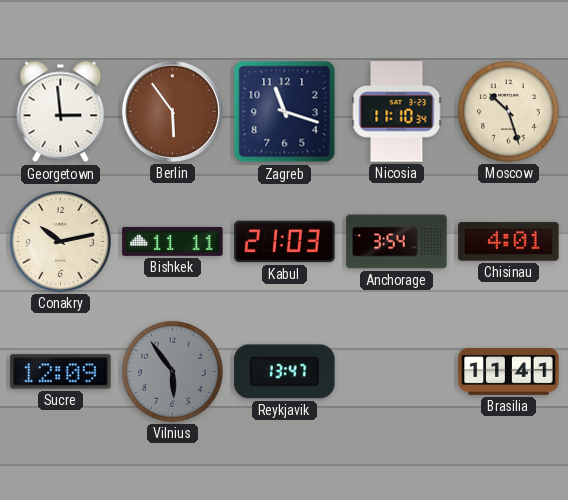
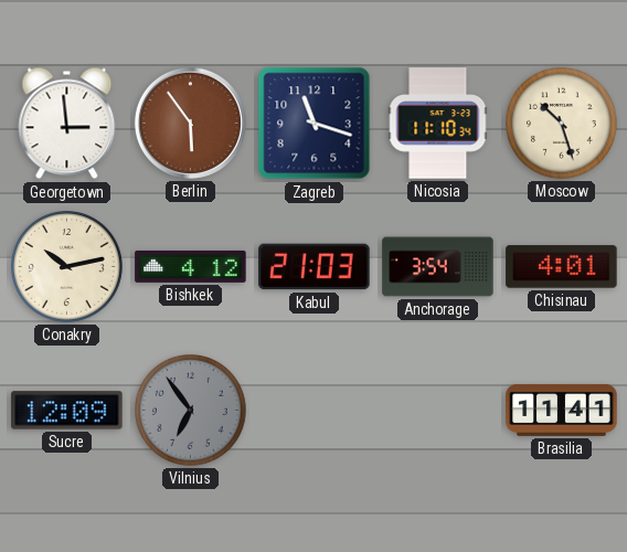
Bishkek: 11:11 -> 4:12
Vilnius: 5:54 -> 6:54
Reykjavik: 13:47 -> none
